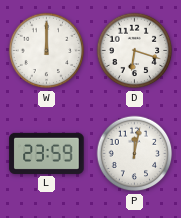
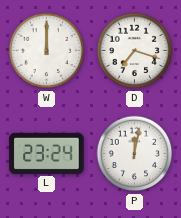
D: 6:18 -> 7:18
L: 23:59 -> 23:24
